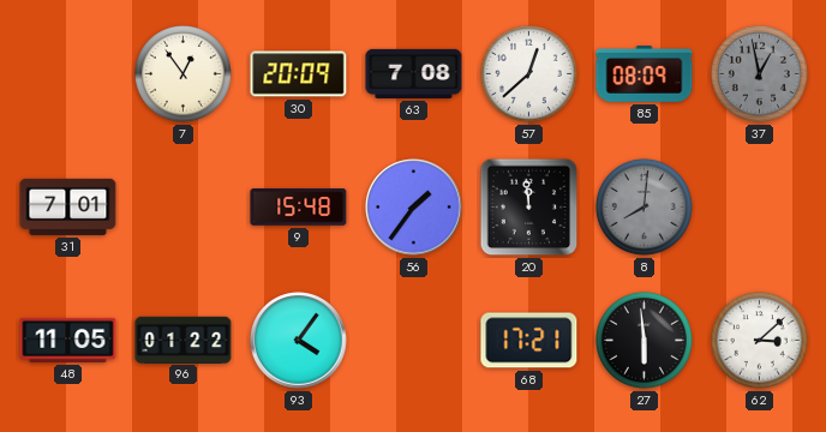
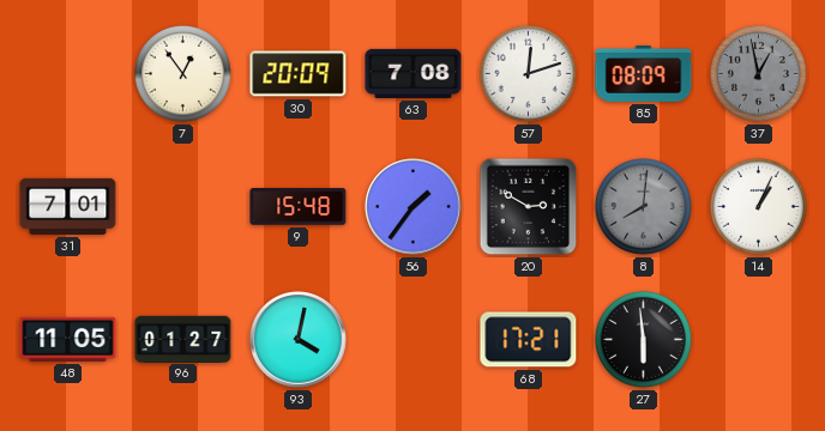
57: 12:38 -> 12:12
20: 11:59 -> 2:50
14: none -> 1:04
96: 01:22 -> 01:27
93: 4:06 -> 4:02
62: 3:08 -> none
